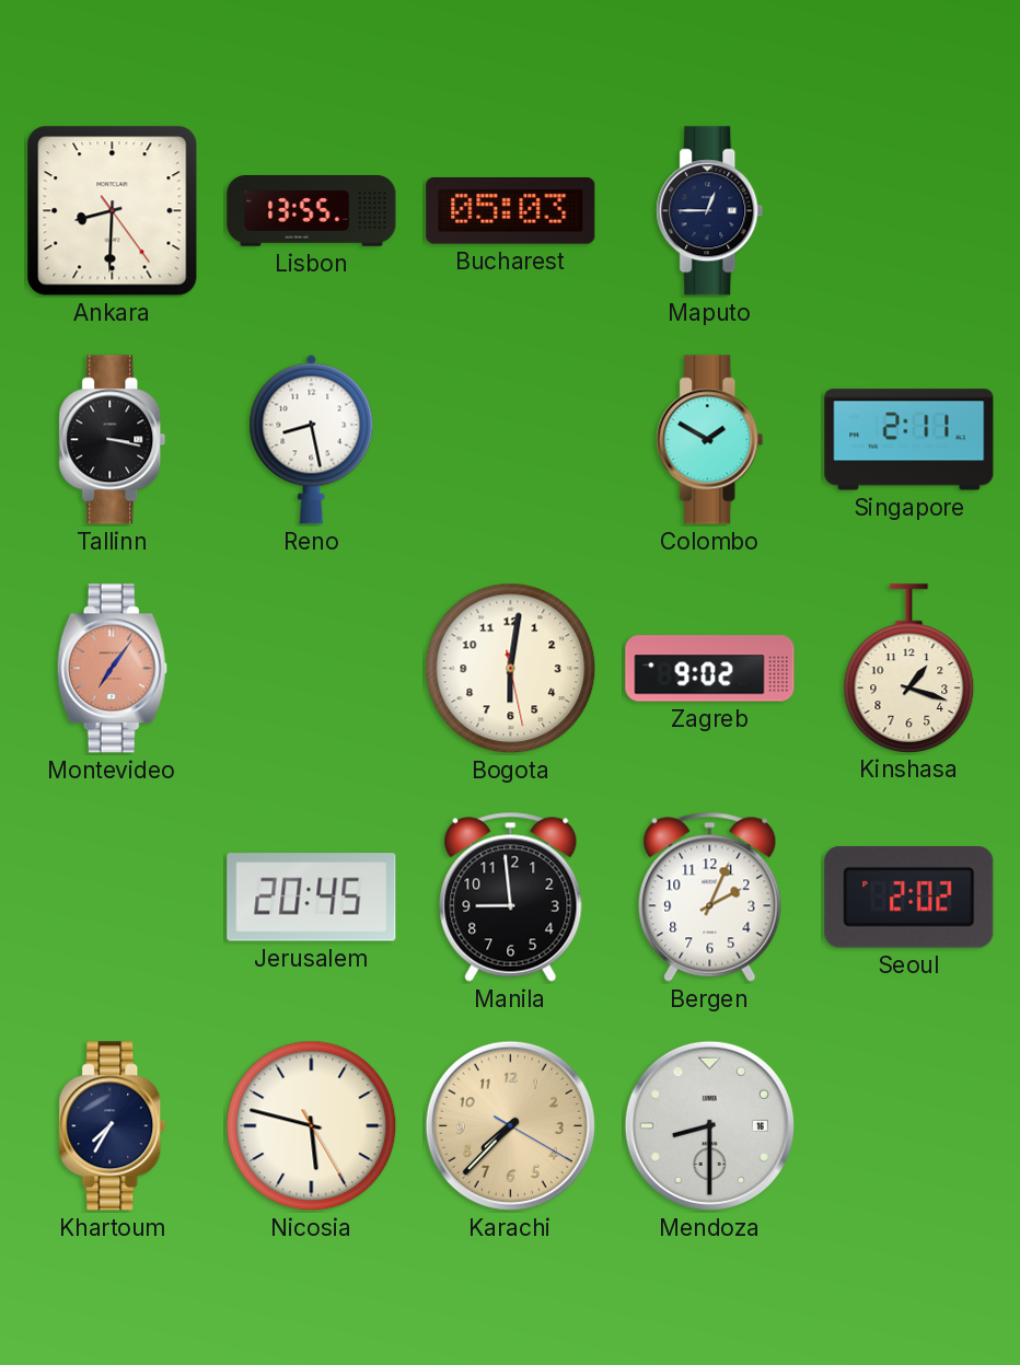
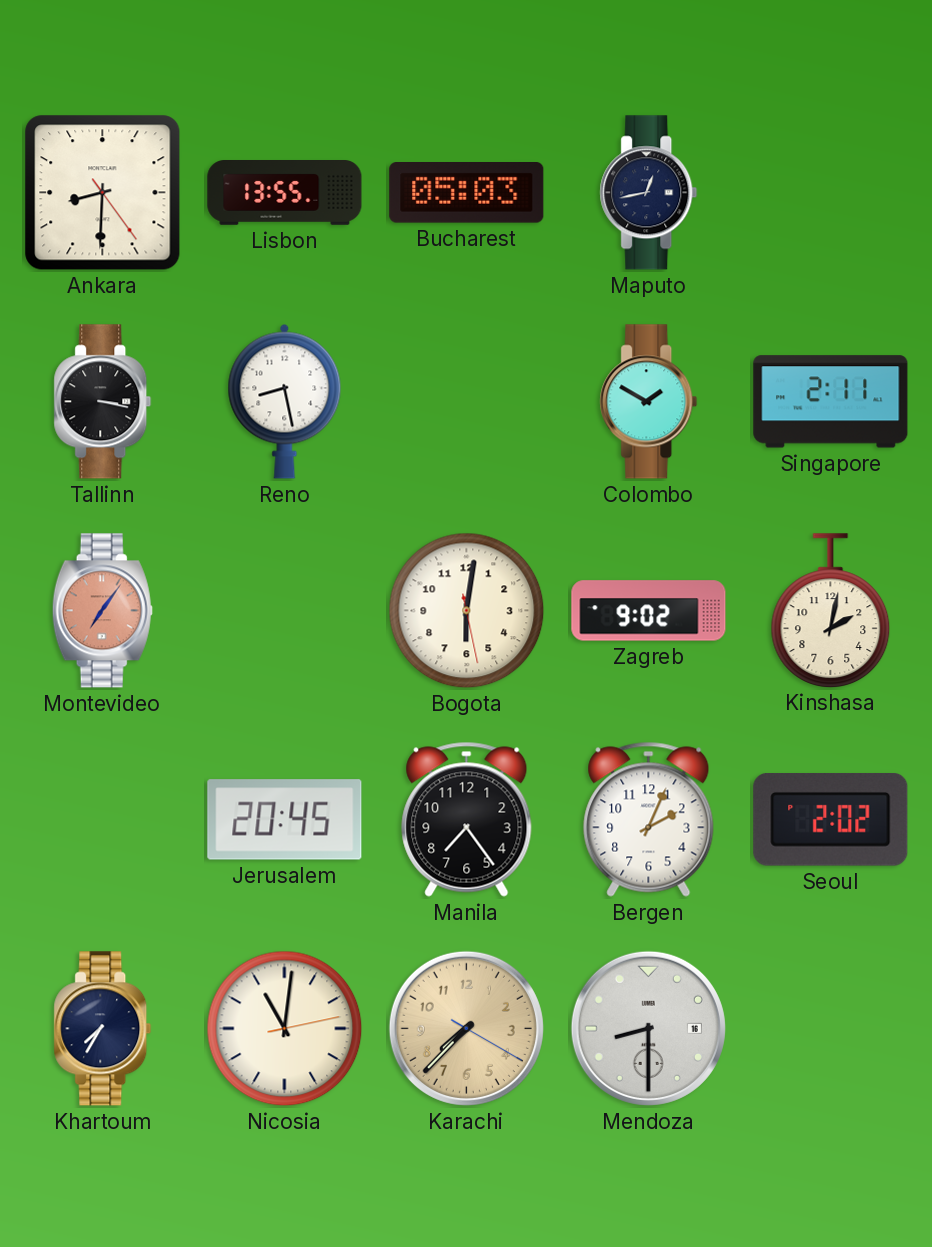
Maputo: 12:45 -> 12:43
Kinshasa: 1:18 -> 2:02
Manila: 8:59 -> 7:24
Nicosia: 5:47 -> 11:01
